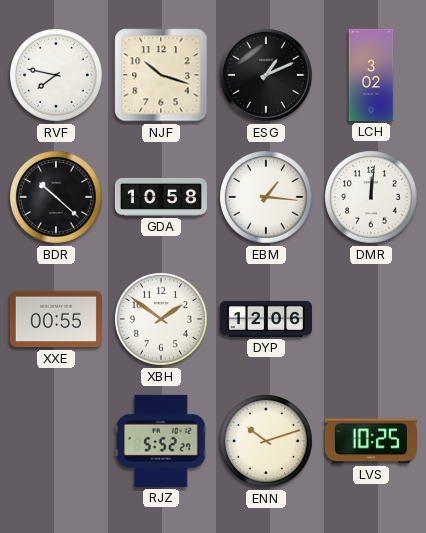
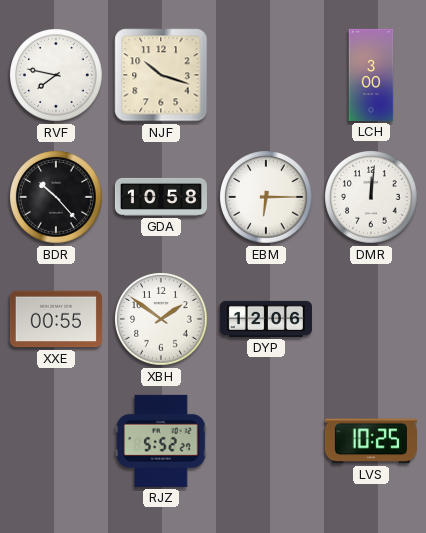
ESG: 1:11 -> none
LCH: 3:02 -> 3:00
BDR: 10:22 -> 10:23
EBM: 1:16 -> 6:15
ENN: 10:12 -> none
